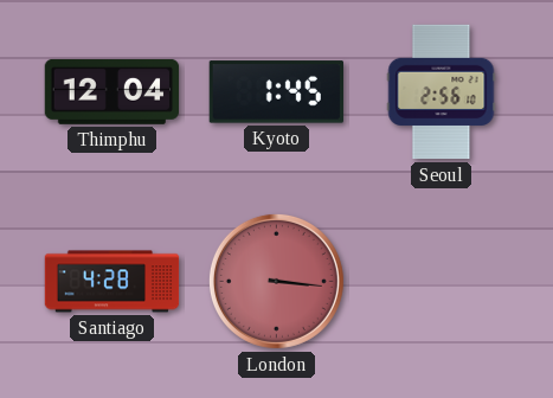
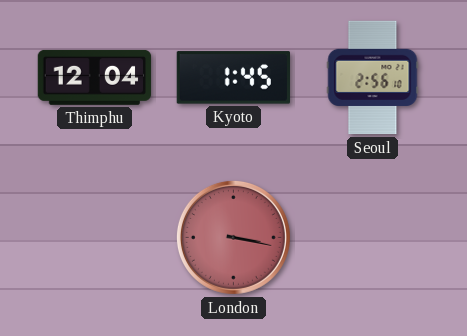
Santiago: 4:28 -> none
London: 3:16 -> 3:17
